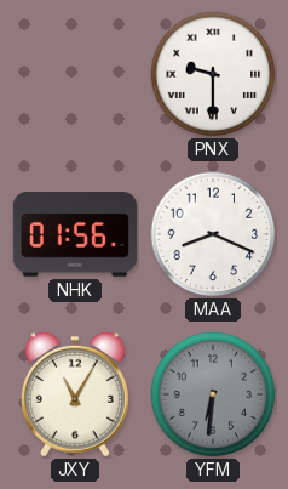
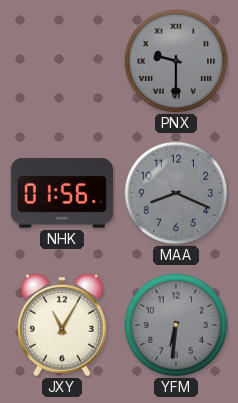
PNX dial: white -> grey
MAA dial: white -> grey
